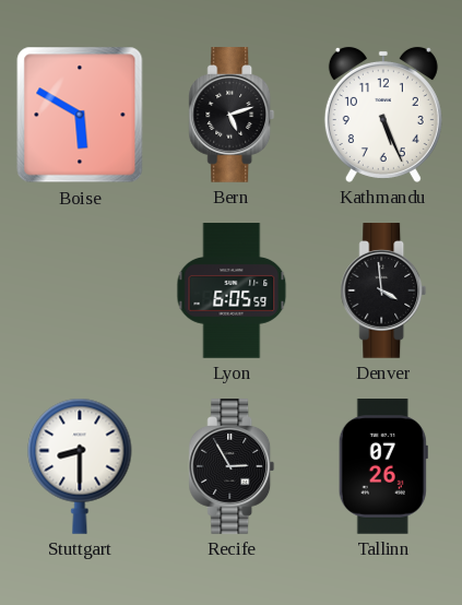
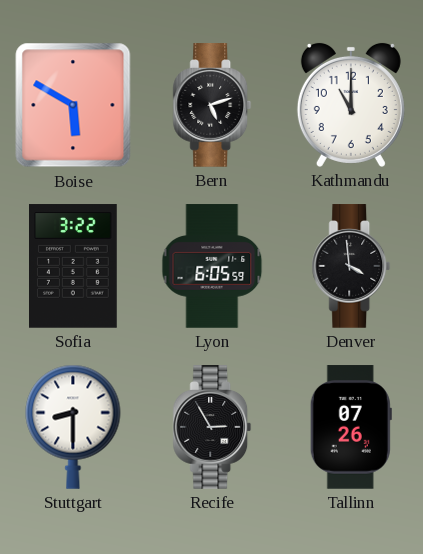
Kathmandu: 5:26 -> 11:00
Sofia: none -> 3:22
